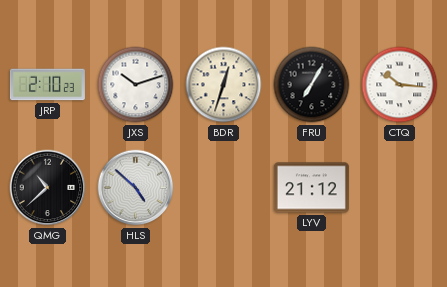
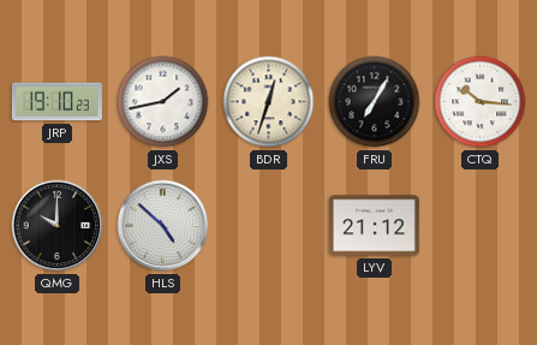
JRP: 2:10 -> 19:10
JXS: 10:12 -> 1:43
QMG: 10:38 -> 10:00
